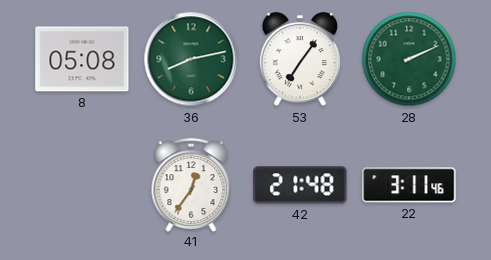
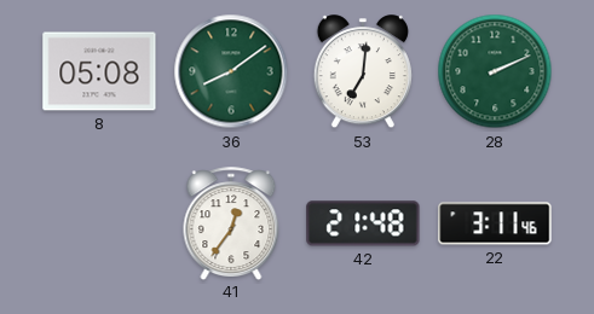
36: 8:13 -> 8:09
53: 7:06 -> 7:01
